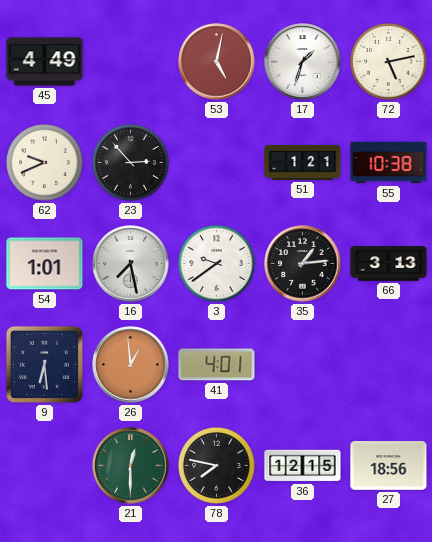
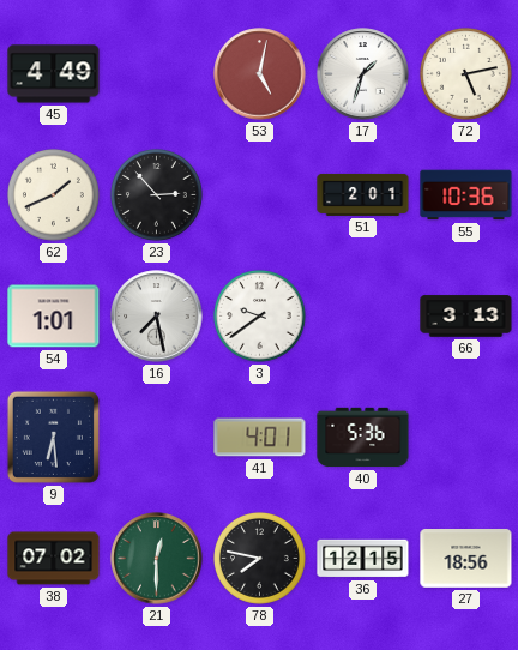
62: 9:41 -> 1:41
51: 1:21 -> 2:01
55: 10:38 -> 10:36
35: 1:14 -> none
26: 12:59 -> none
40: none -> 5:36
38: none -> 07:02
